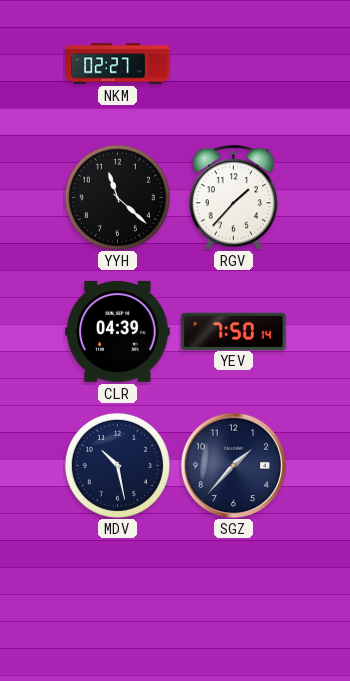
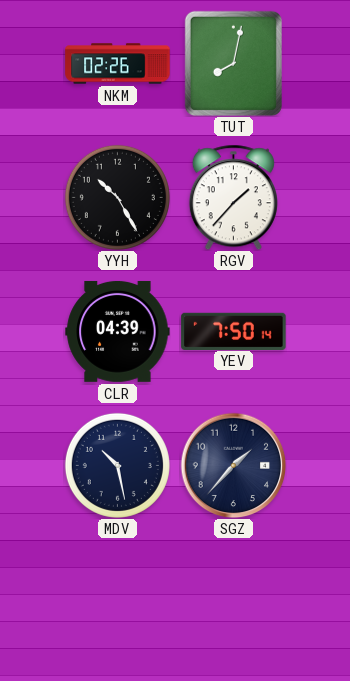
NKM: 02:27 -> 02:26
TUT: none -> 8:02
YYH: 11:22 -> 10:25
